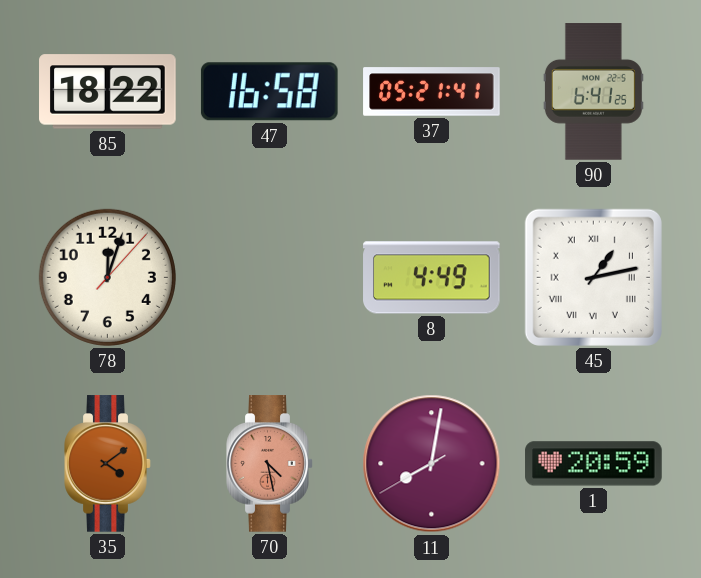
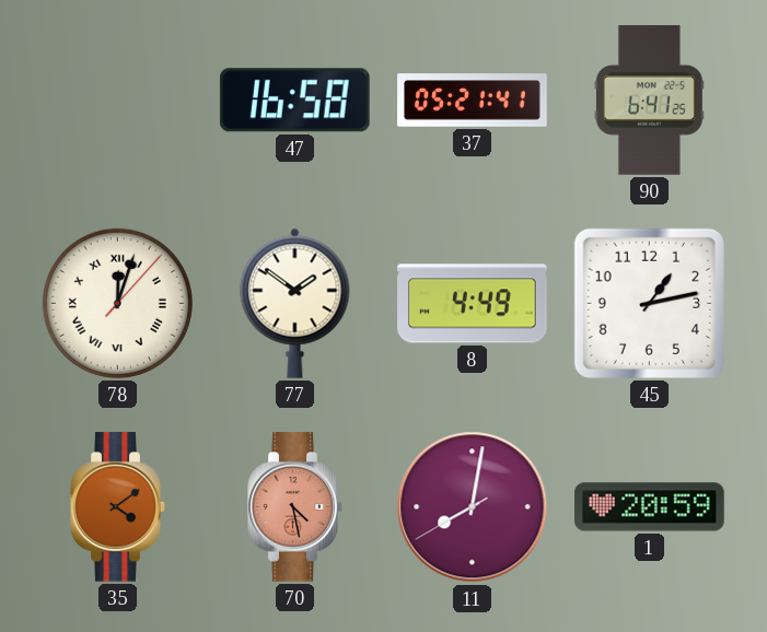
85: 18:22 -> none
78 numerals: Arabic -> Roman
77: none -> 1:51
45 numerals: Roman -> Arabic
